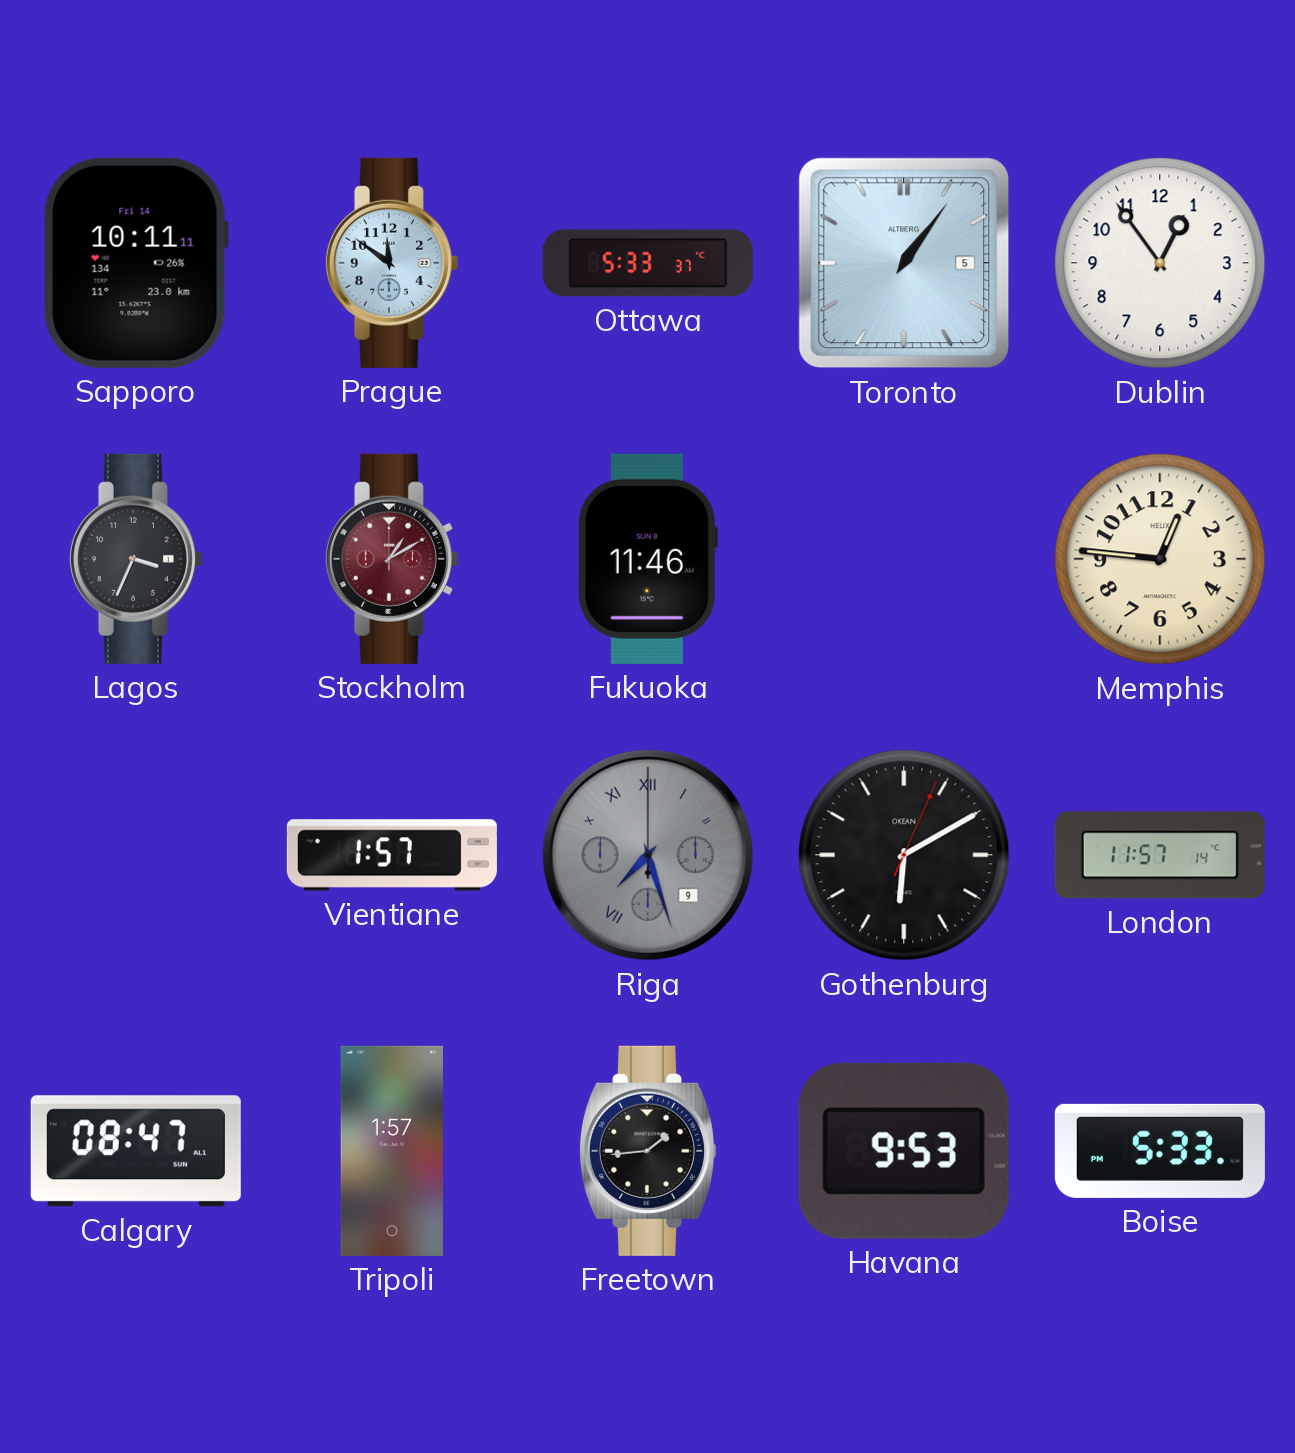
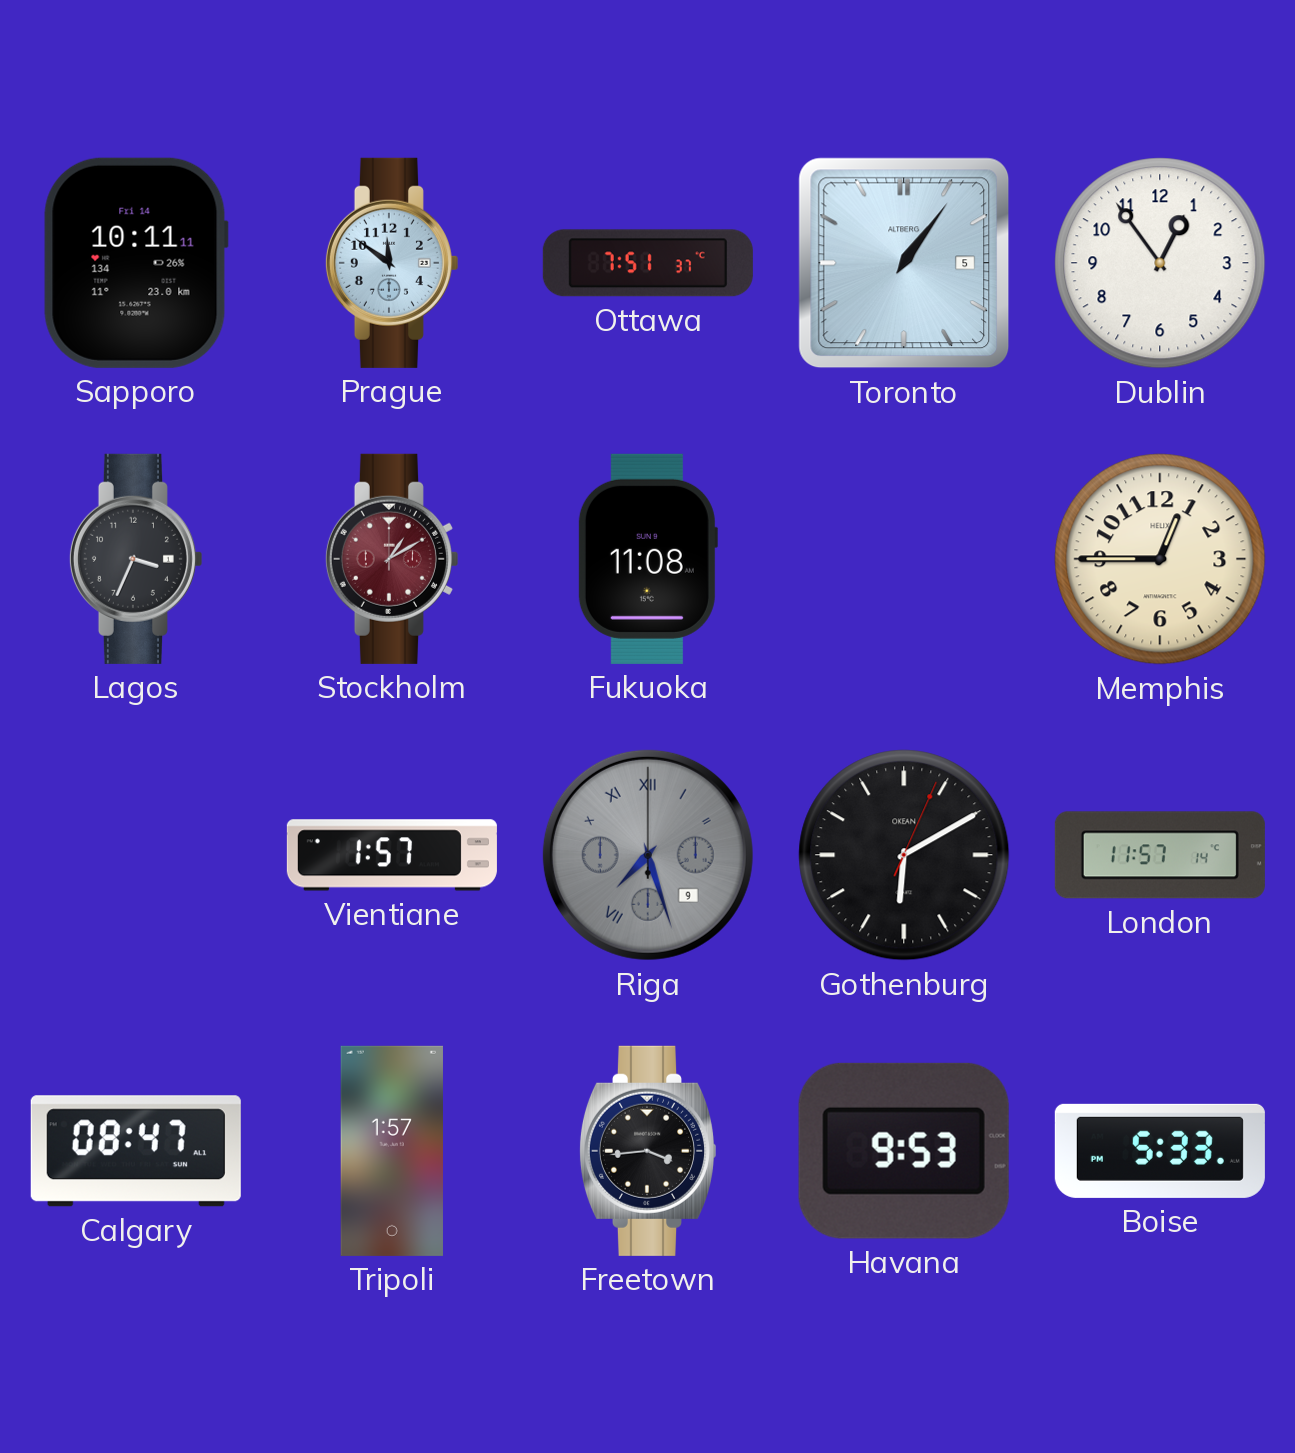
Ottawa: 5:33 -> 7:51
Fukuoka: 11:46 -> 11:08
Memphis: 12:46 -> 12:45
Freetown: 1:44 -> 3:44
